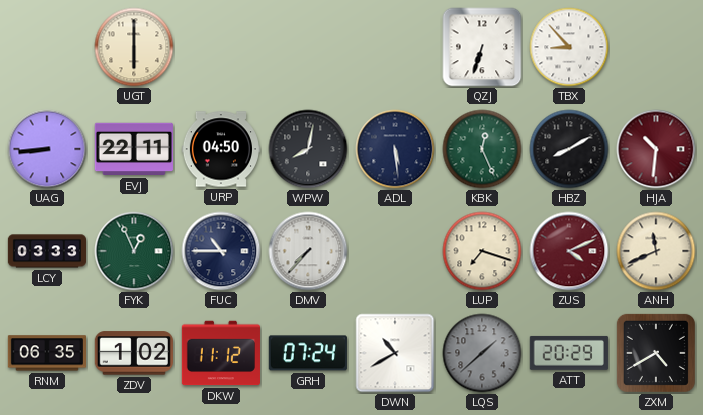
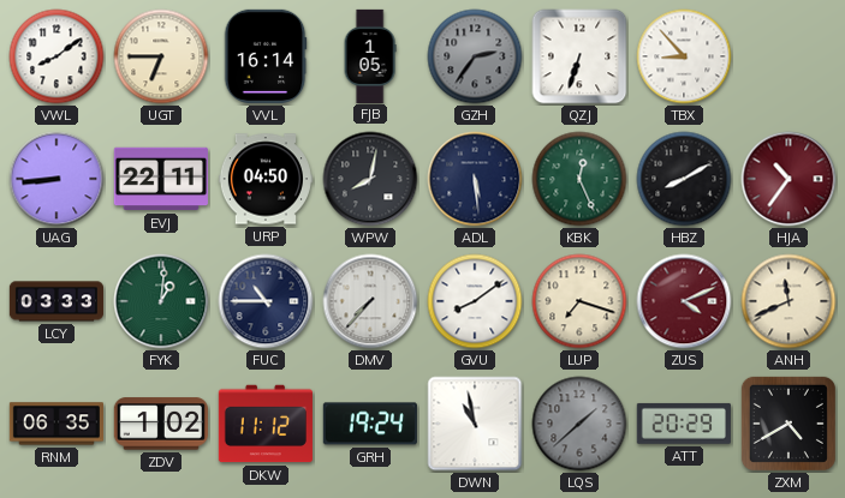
VWL: none -> 8:09
UGT: 6:00 -> 6:45
VVL: none -> 16:14
FJB: none -> 1:05
GZH: none -> 2:36
HJA: 10:31 -> 10:36
FYK: 12:56 -> 1:01
GVU: none -> 8:09
GRH: 07:24 -> 19:24
DWN: 10:40 -> 10:58
